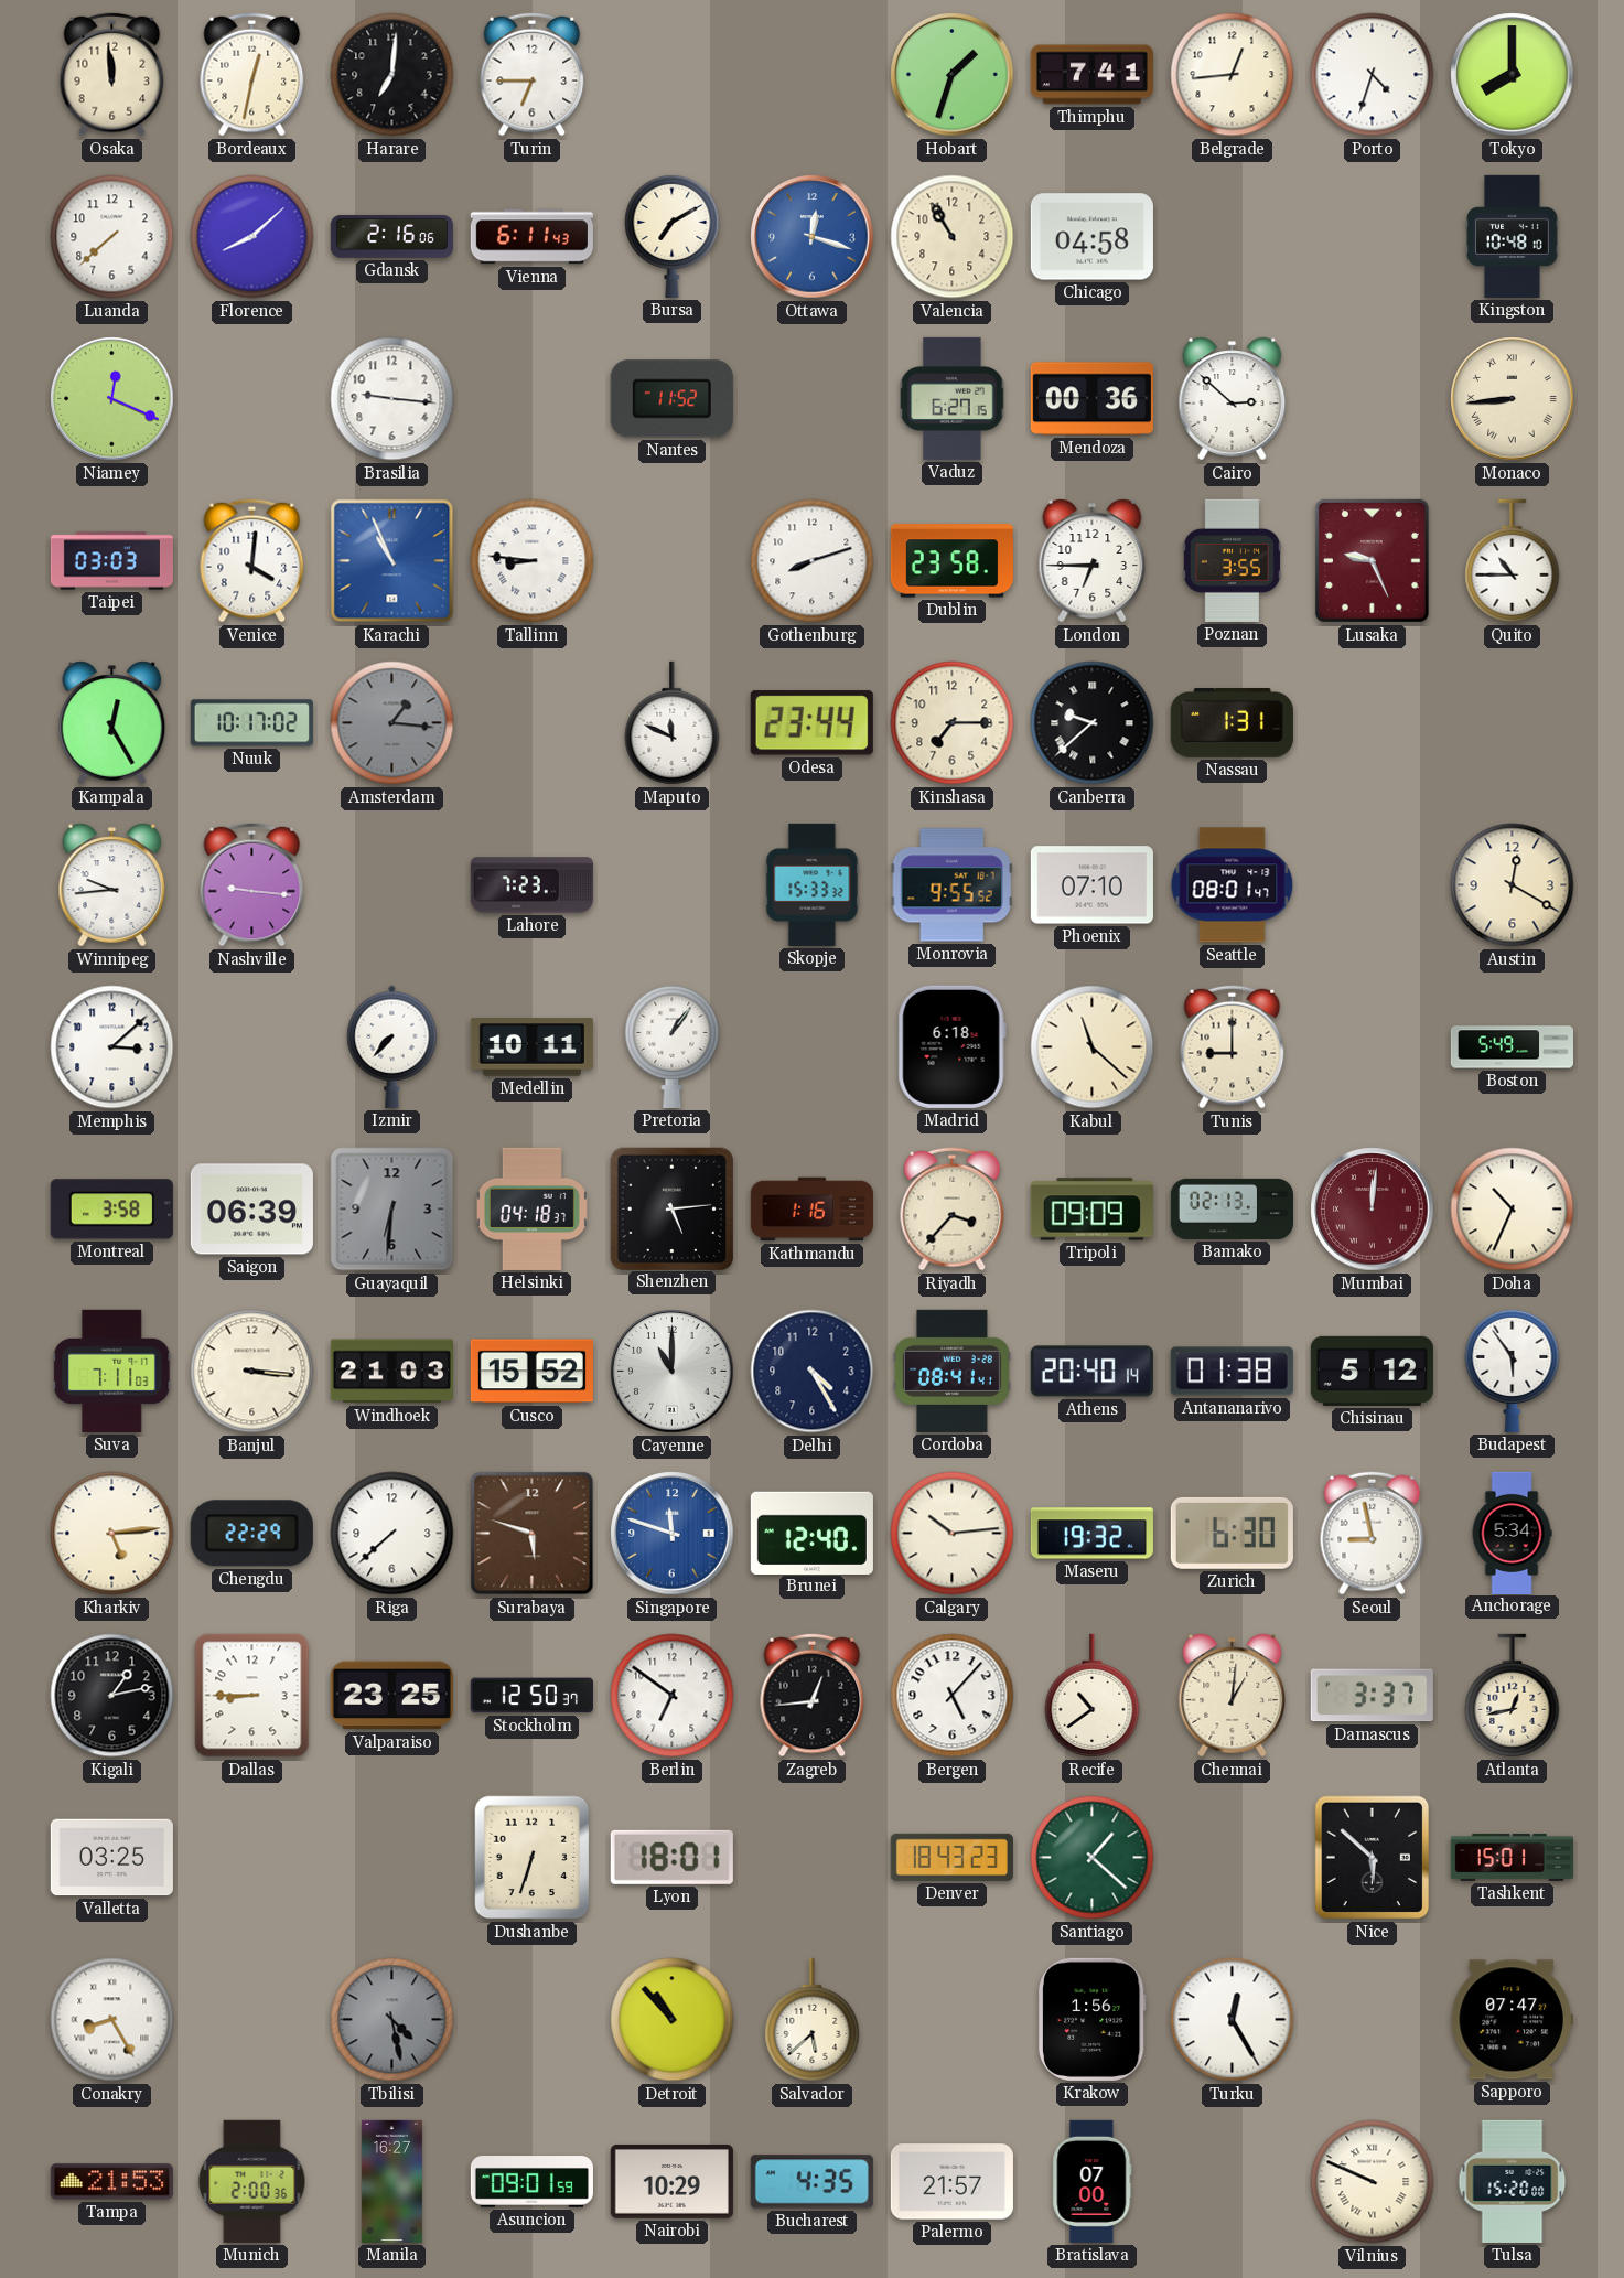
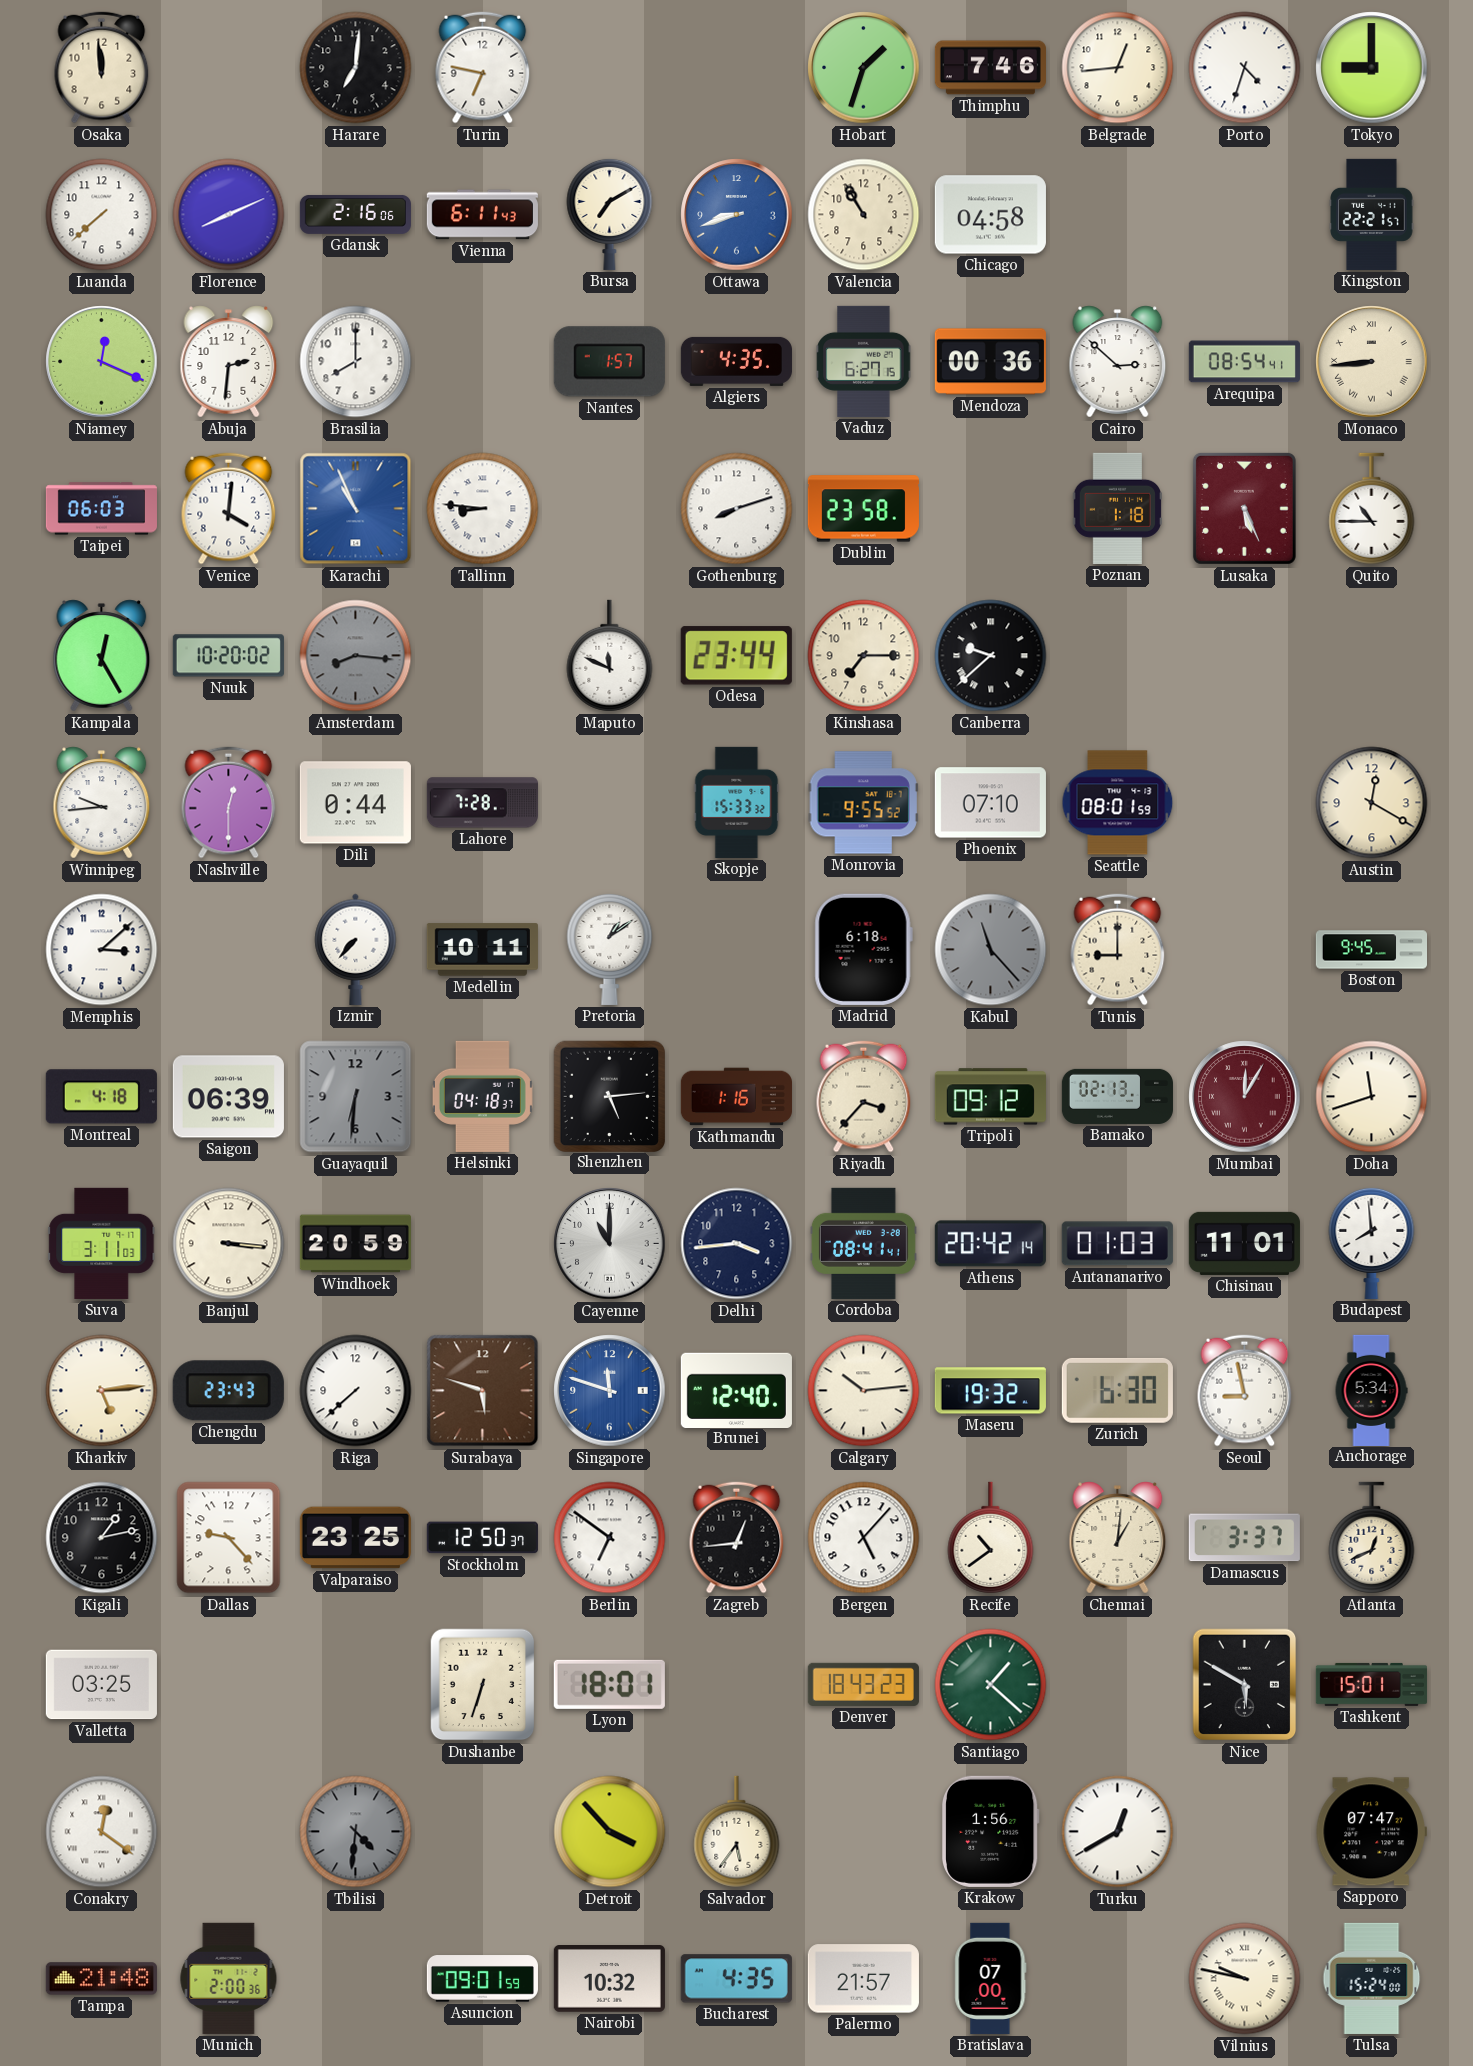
Bordeaux: 12:32 -> none
Turin: 6:45 -> 6:47
Thimphu: 7:41 -> 7:46
Tokyo: 8:00 -> 9:00
Florence: 8:08 -> 8:11
Ottawa: 12:18 -> 8:42
Kingston: 10:48 -> 22:21
Abuja: none -> 2:31
Brasilia: 9:16 -> 8:00
Nantes: 11:52 -> 1:57
Algiers: none -> 4:35
Arequipa: none -> 08:54
Taipei: 03:03 -> 06:03
London: 6:45 -> none
Poznan: 3:55 -> 1:18
Lusaka: 9:26 -> 5:26
Nuuk: 10:17 -> 10:20
Amsterdam: 1:16 -> 8:16
Nassau: 1:31 -> none
Nashville: 9:16 -> 12:30
Dili: none -> 0:44
Lahore: 7:23 -> 7:28
Seattle: 08:01:47 -> 08:01:59
Pretoria: 1:06 -> 1:09
Kabul: 11:22 -> 11:23
Kabul dial: cream -> grey
Boston: 5:49 -> 9:45
Montreal: 3:58 -> 4:18
Tripoli: 09:09 -> 09:12
Mumbai: 12:01 -> 12:05
Doha: 10:34 -> 11:42
Suva: 7:11 -> 3:11
Windhoek: 21:03 -> 20:59
Cusco: 15:52 -> none
Delhi: 4:25 -> 3:44
Athens: 20:40 -> 20:42
Antananarivo: 01:38 -> 01:03
Chisinau: 5:12 -> 11:01
Budapest: 5:54 -> 7:59
Chengdu: 22:29 -> 23:43
Dallas: 8:45 -> 9:23
Atlanta: 12:43 -> 12:41
Nice: 5:52 -> 5:50
Conakry: 8:25 -> 12:21
Tbilisi: 4:28 -> 4:31
Detroit: 10:53 -> 3:53
Salvador: 5:38 -> 5:36
Turku: 12:25 -> 12:40
Tampa: 21:53 -> 21:48
Manila: 16:27 -> none
Nairobi: 10:29 -> 10:32
Vilnius: 9:49 -> 9:47
Tulsa: 15:20 -> 15:24
